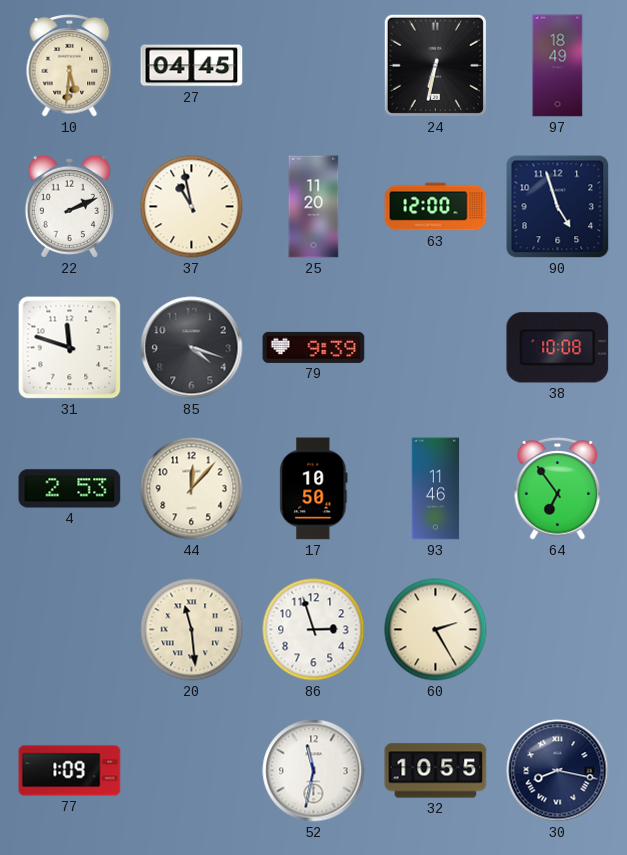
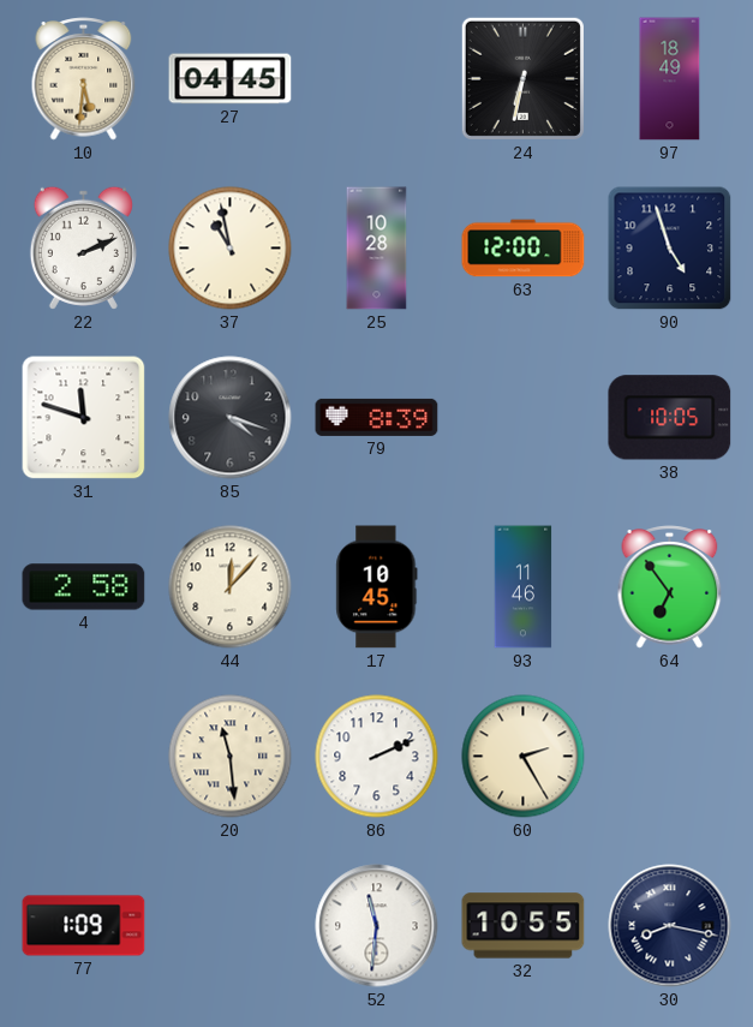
25: 11:20 -> 10:28
79: 9:39 -> 8:39
38: 10:08 -> 10:05
4: 2:53 -> 2:58
17: 10:50 -> 10:45
86: 2:57 -> 2:11
52: 11:32 -> 11:31
